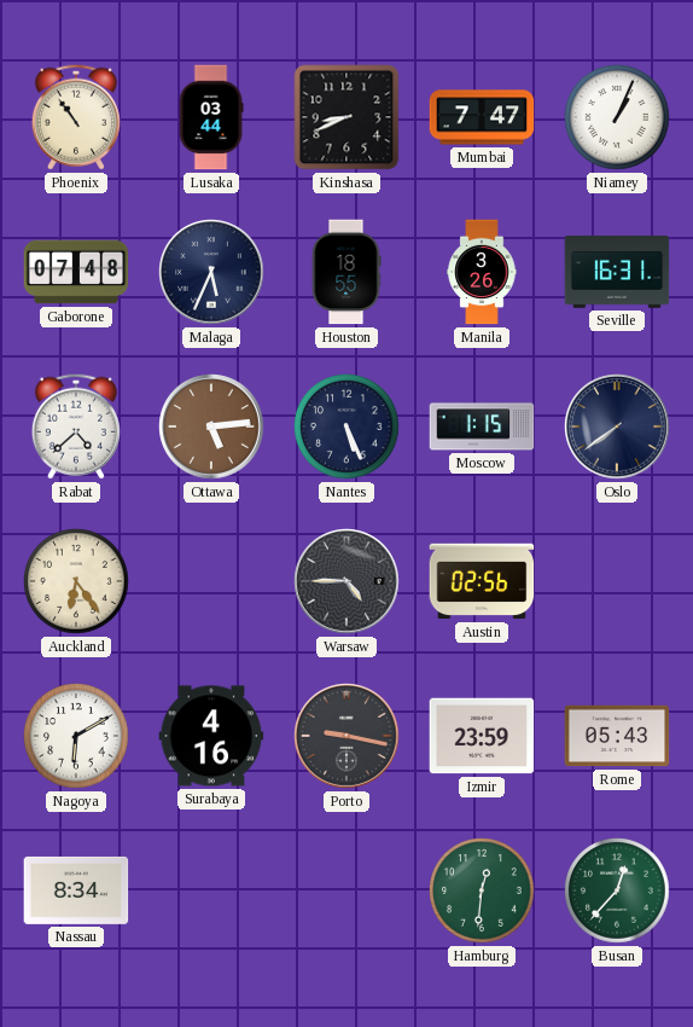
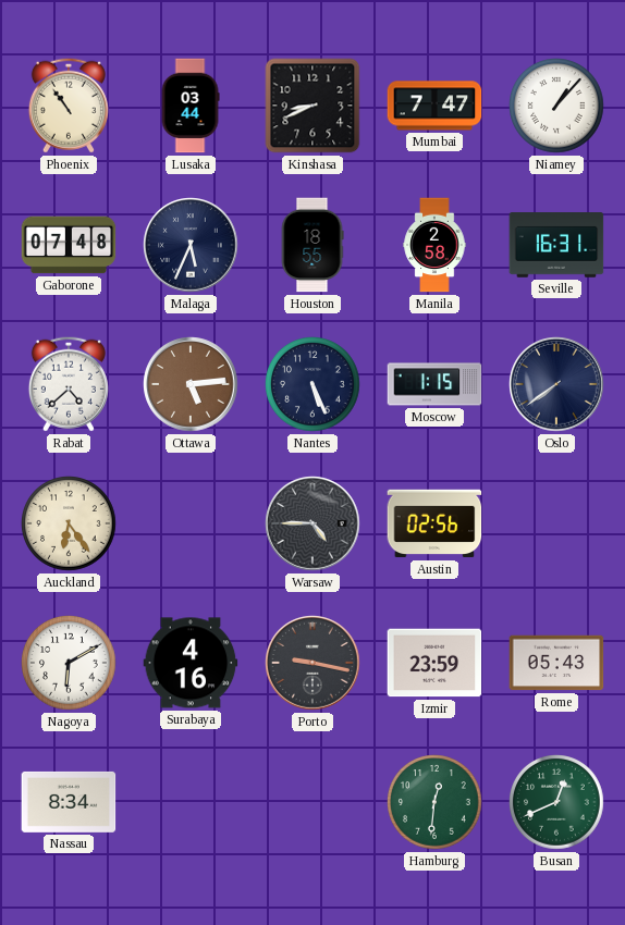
Niamey: 1:04 -> 1:07
Manila: 3:26 -> 2:58
Busan: 12:37 -> 12:41
